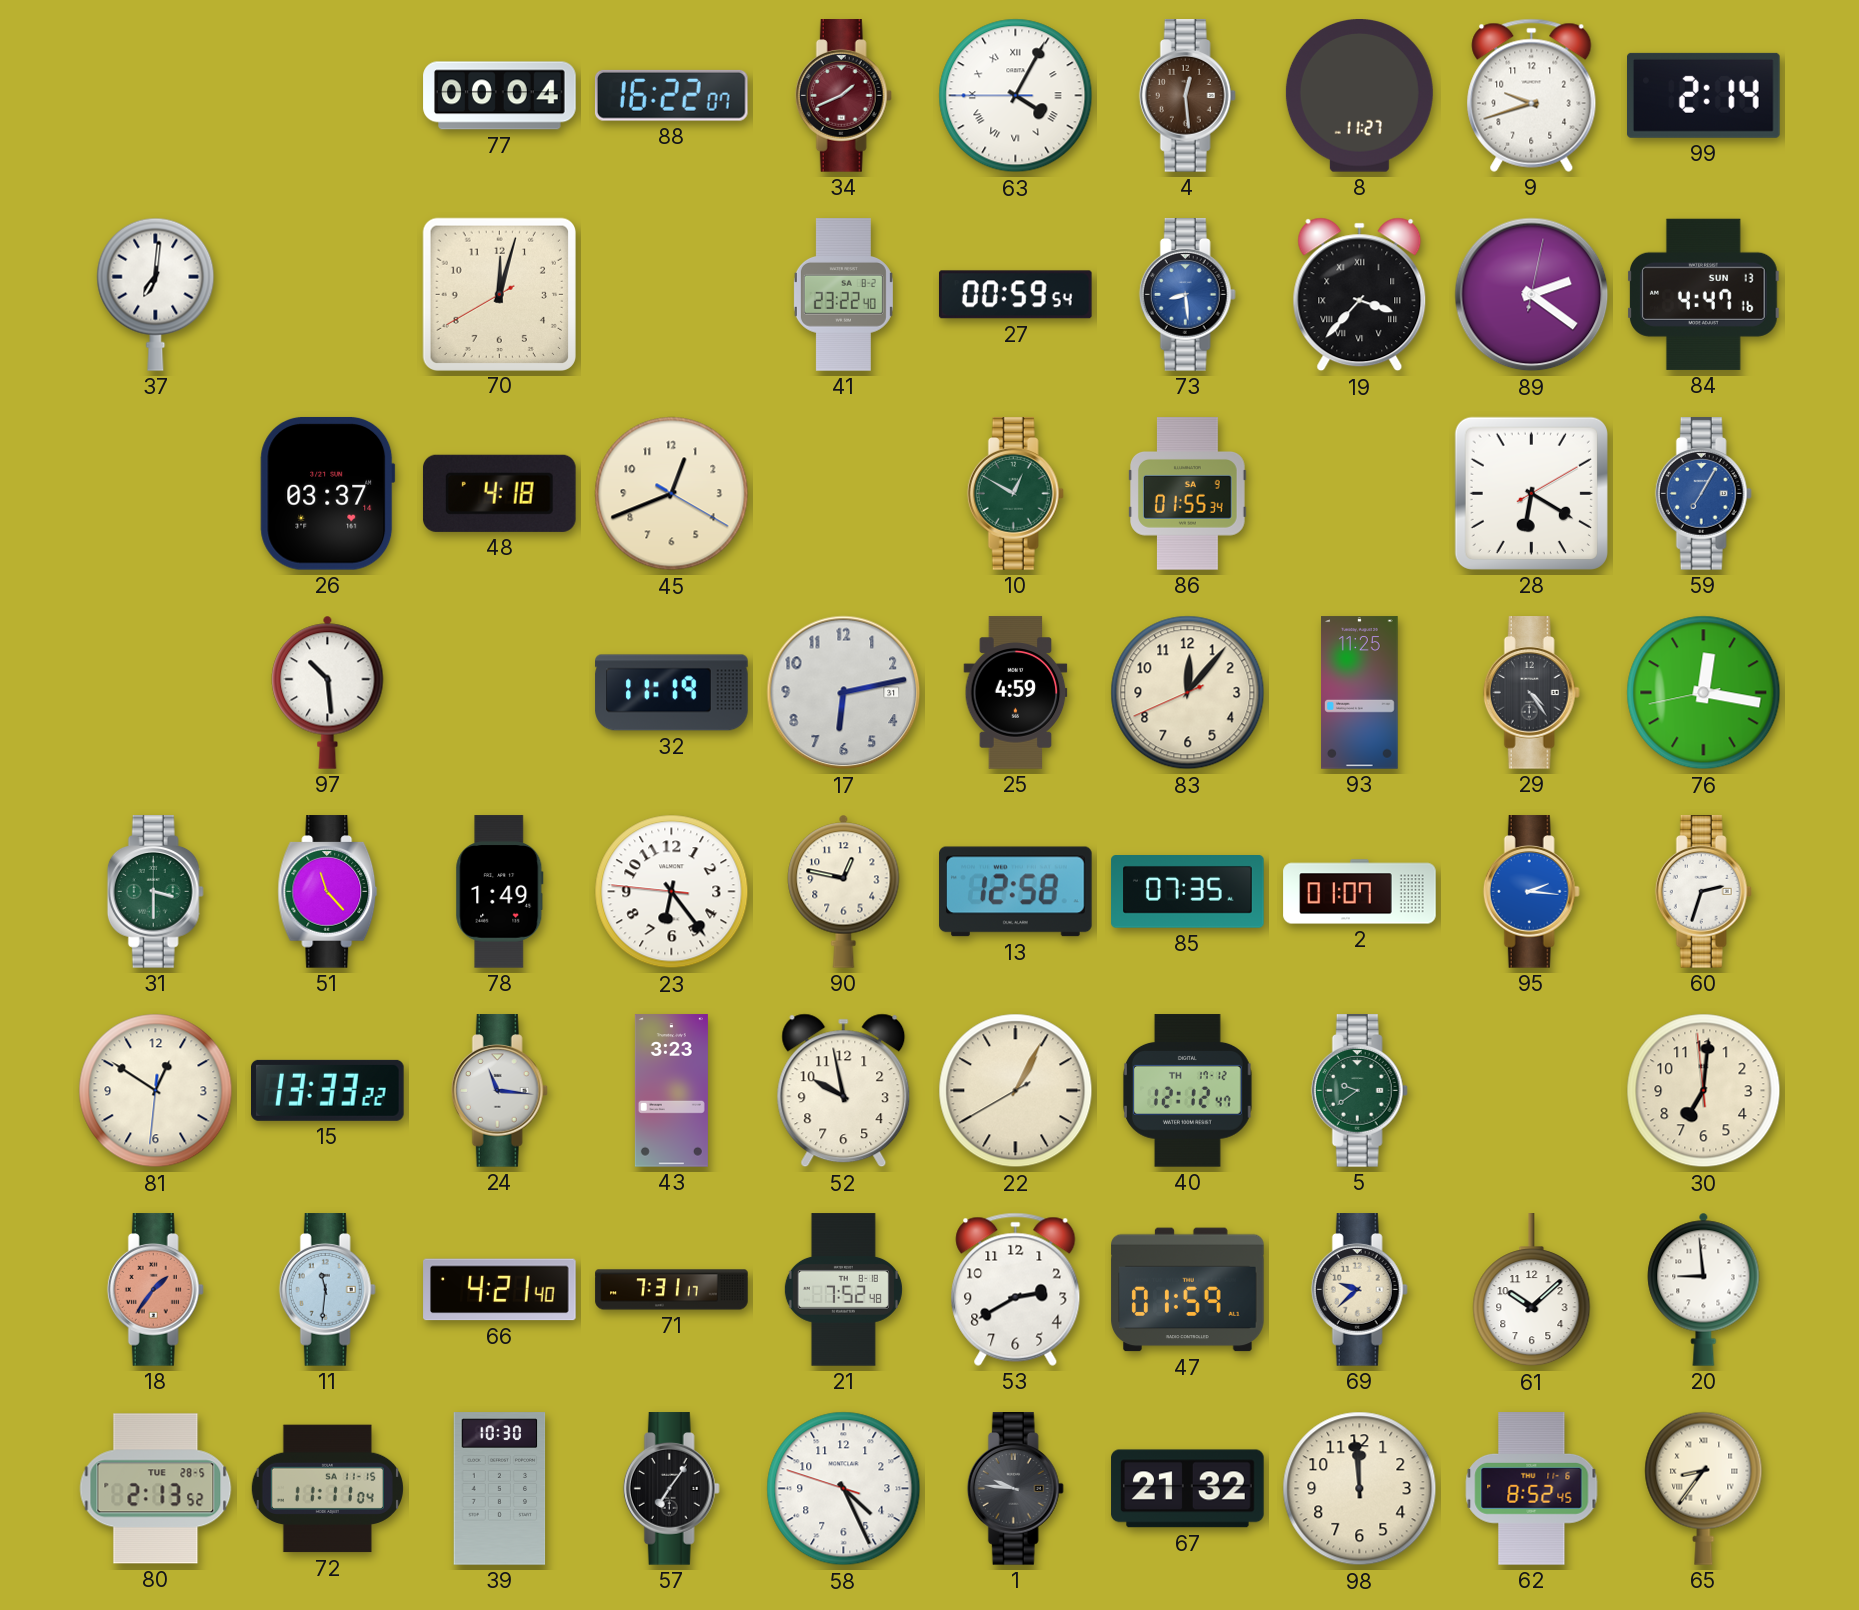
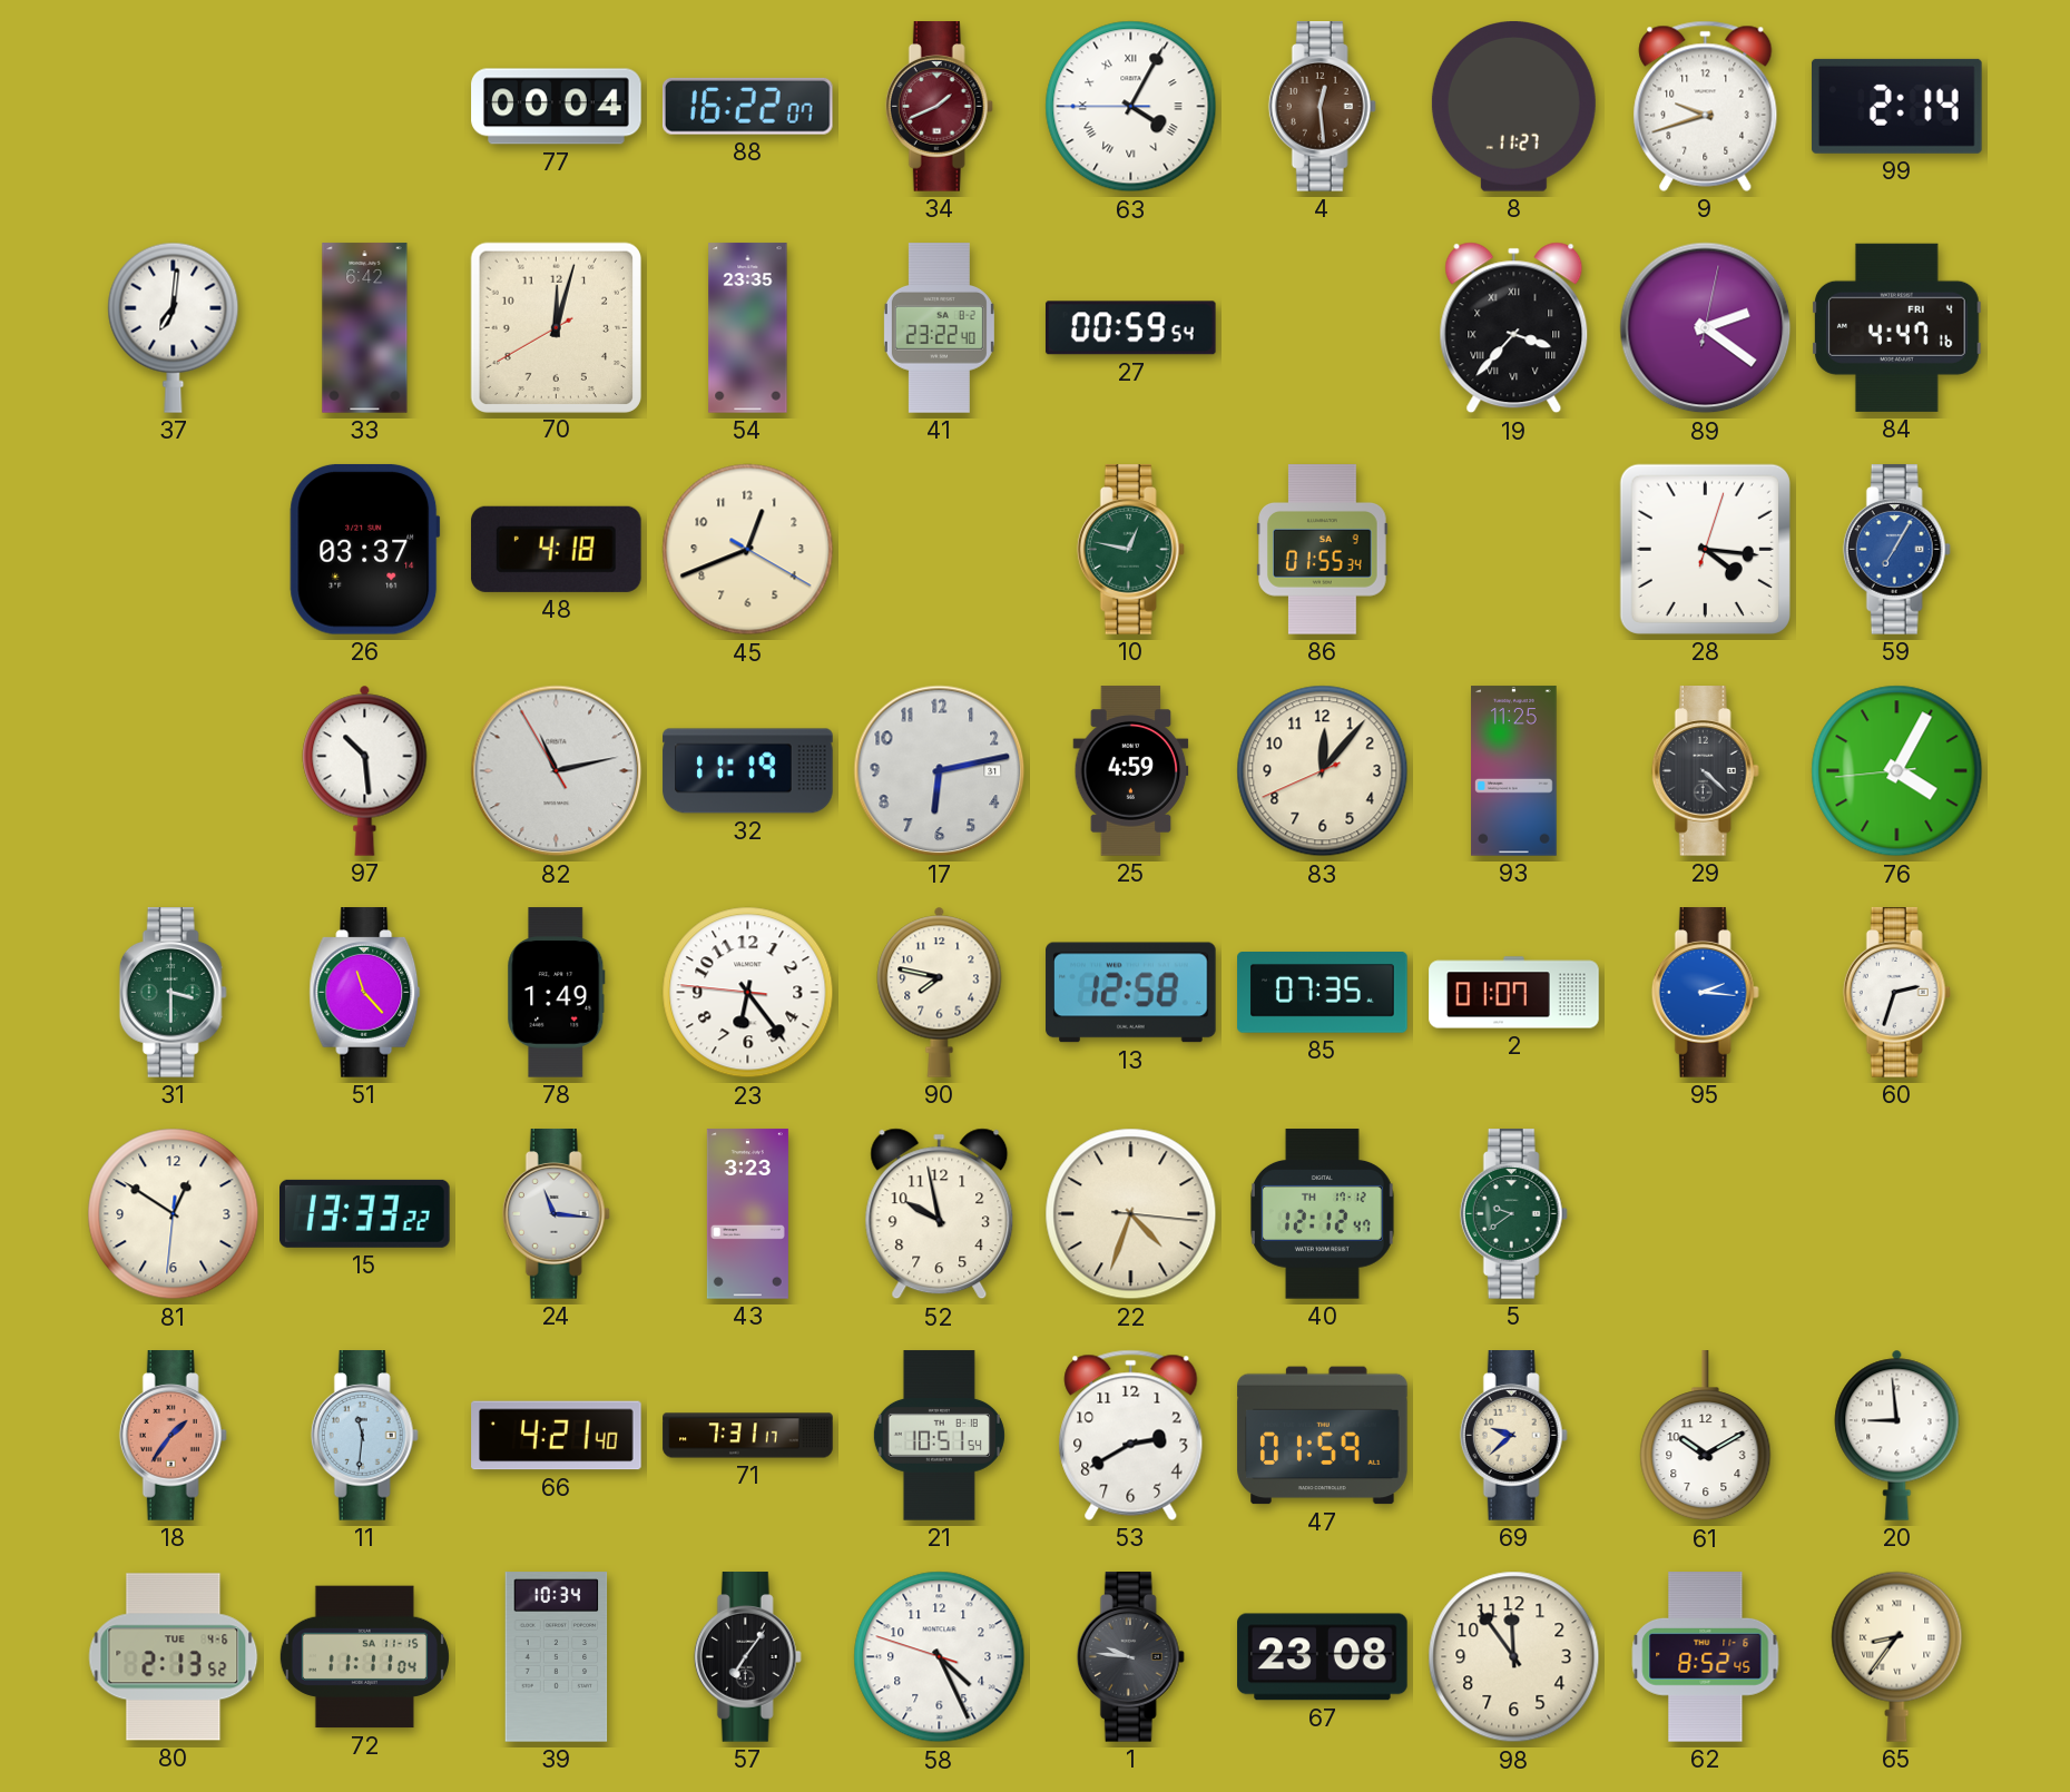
33: none -> 6:42
54: none -> 23:35
73: 8:29 -> none
84 date: SUN 13 -> FRI 4
10: 12:50 -> 12:47
28: 6:20 -> 4:16
82: none -> 11:12
29: 4:24 -> 4:22
76: 12:16 -> 4:04
90: 12:47 -> 7:47
22: 1:04 -> 4:33
30: 7:00 -> none
21: 7:52 -> 10:51
61: 10:08 -> 10:10
80 date: TUE 28-5 -> TUE 4-6
39: 10:30 -> 10:34
67: 21:32 -> 23:08
98: 11:59 -> 11:54
